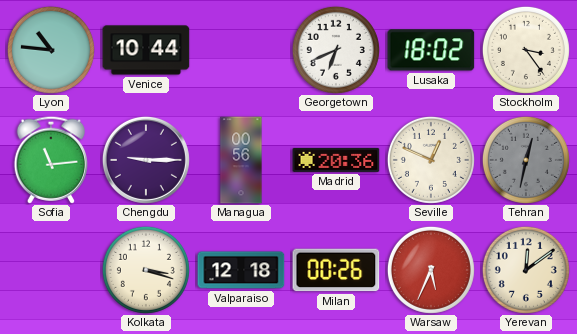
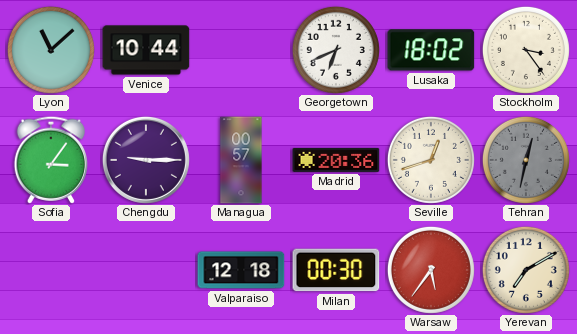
Lyon: 10:46 -> 11:08
Sofia: 11:14 -> 3:06
Managua: 00:56 -> 00:57
Seville: 12:49 -> 12:42
Kolkata: 3:18 -> none
Milan: 00:26 -> 00:30
Warsaw: 5:34 -> 5:36
Yerevan: 12:09 -> 7:10
